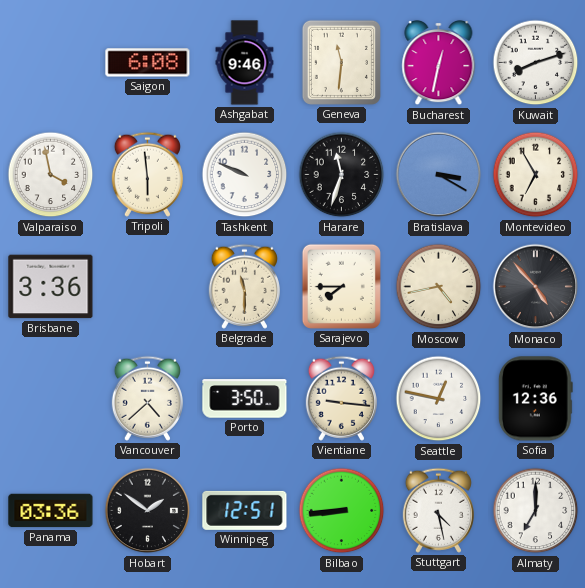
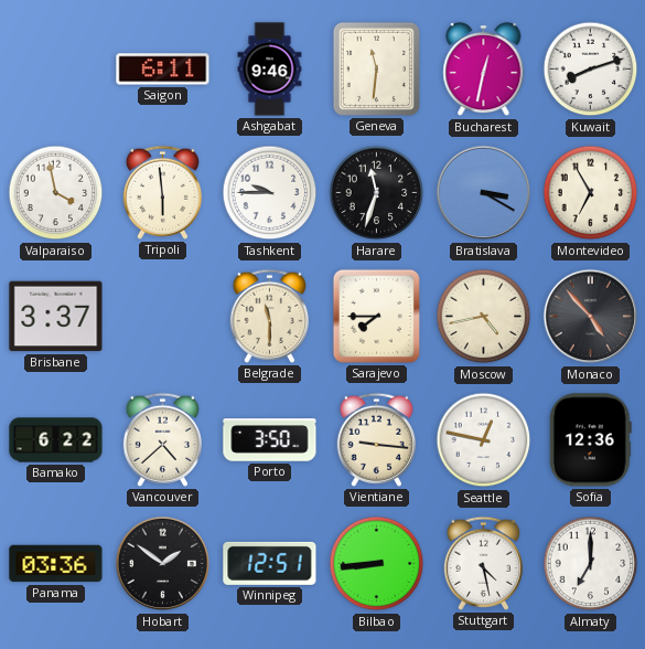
Saigon: 6:08 -> 6:11
Tashkent: 9:49 -> 9:45
Brisbane: 3:36 -> 3:37
Bamako: none -> 6:22
